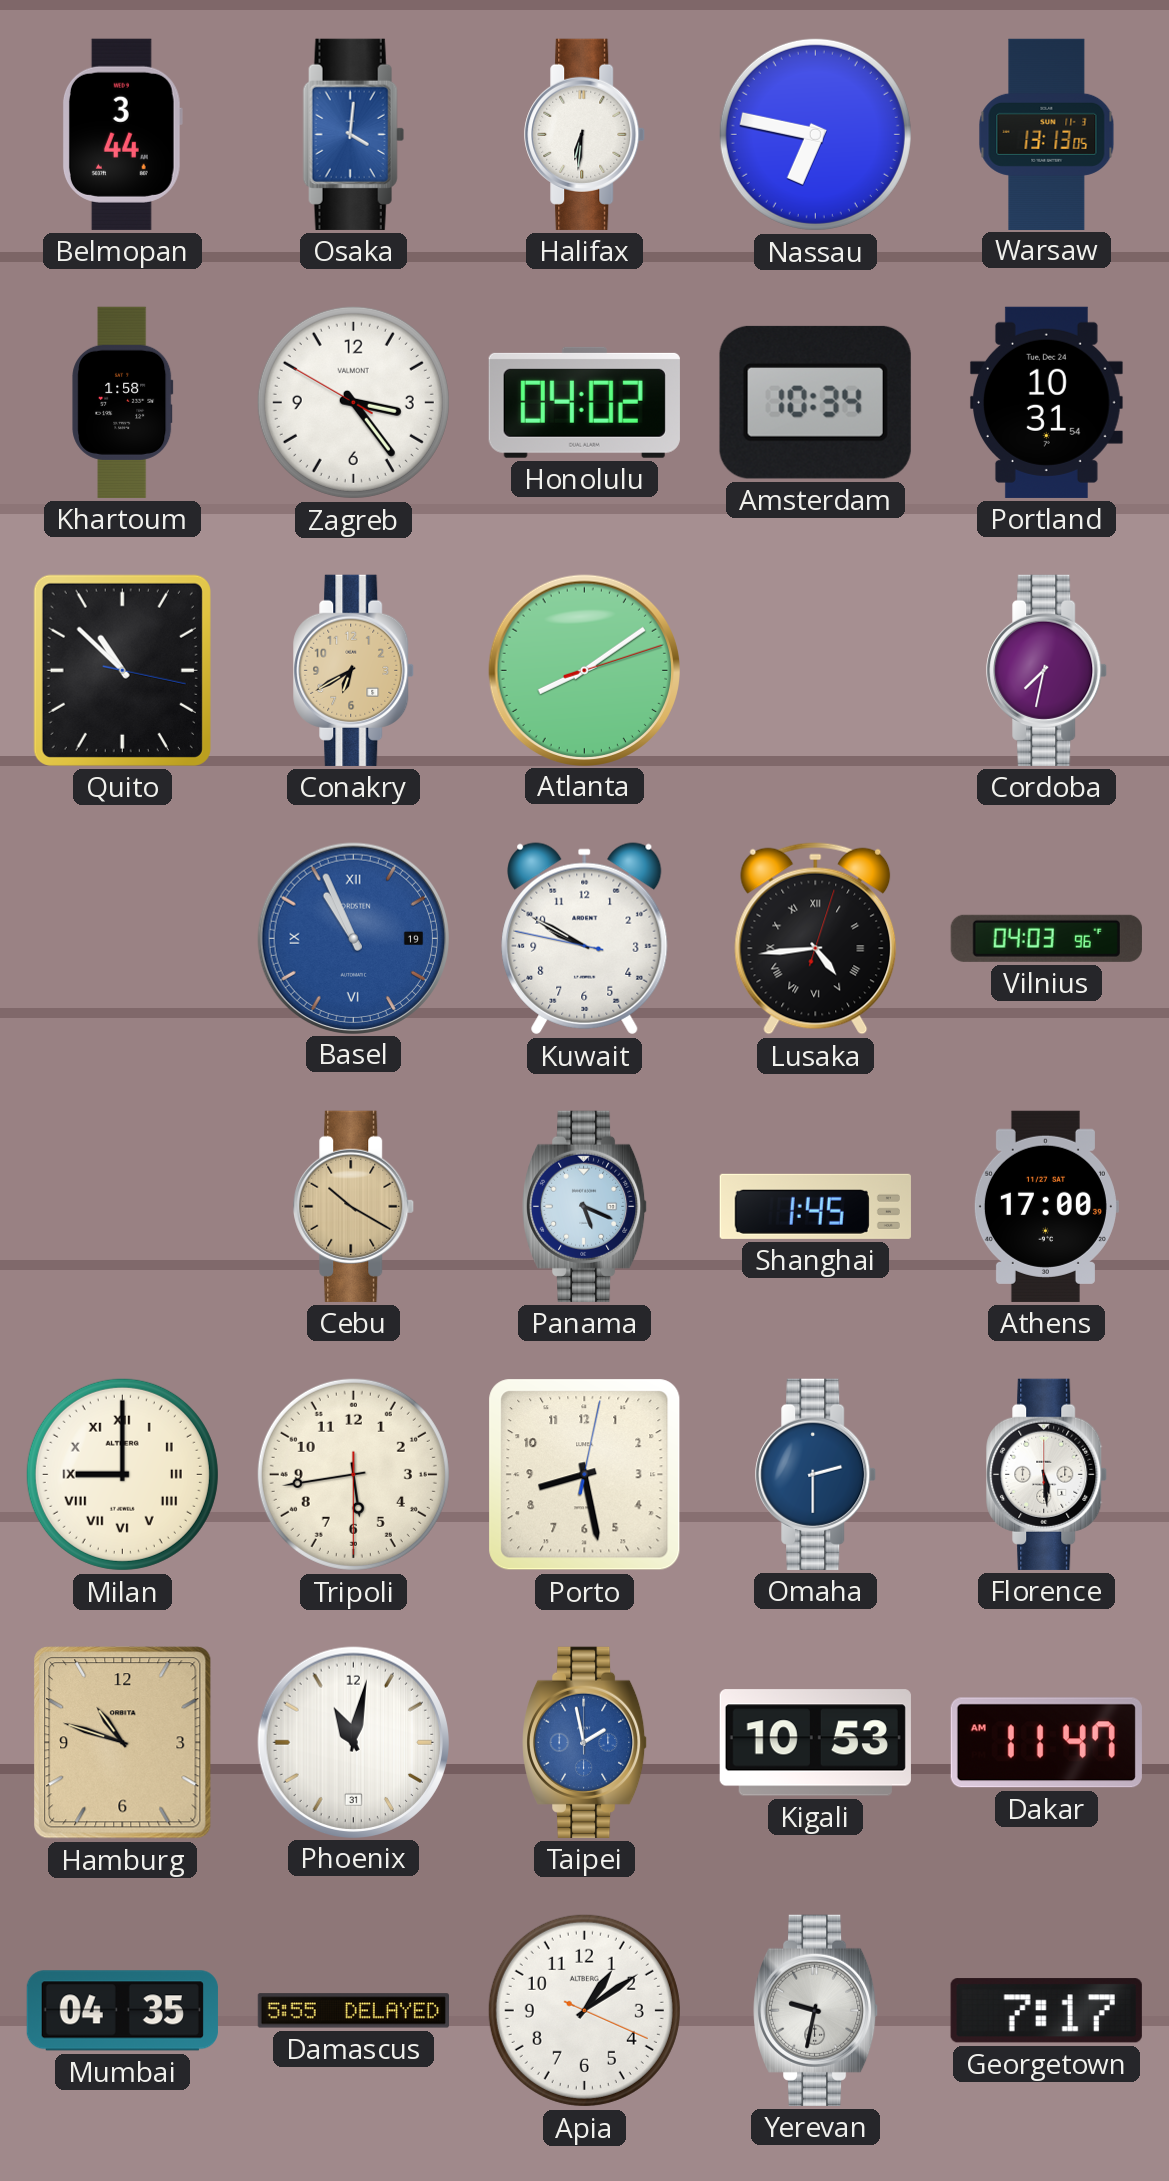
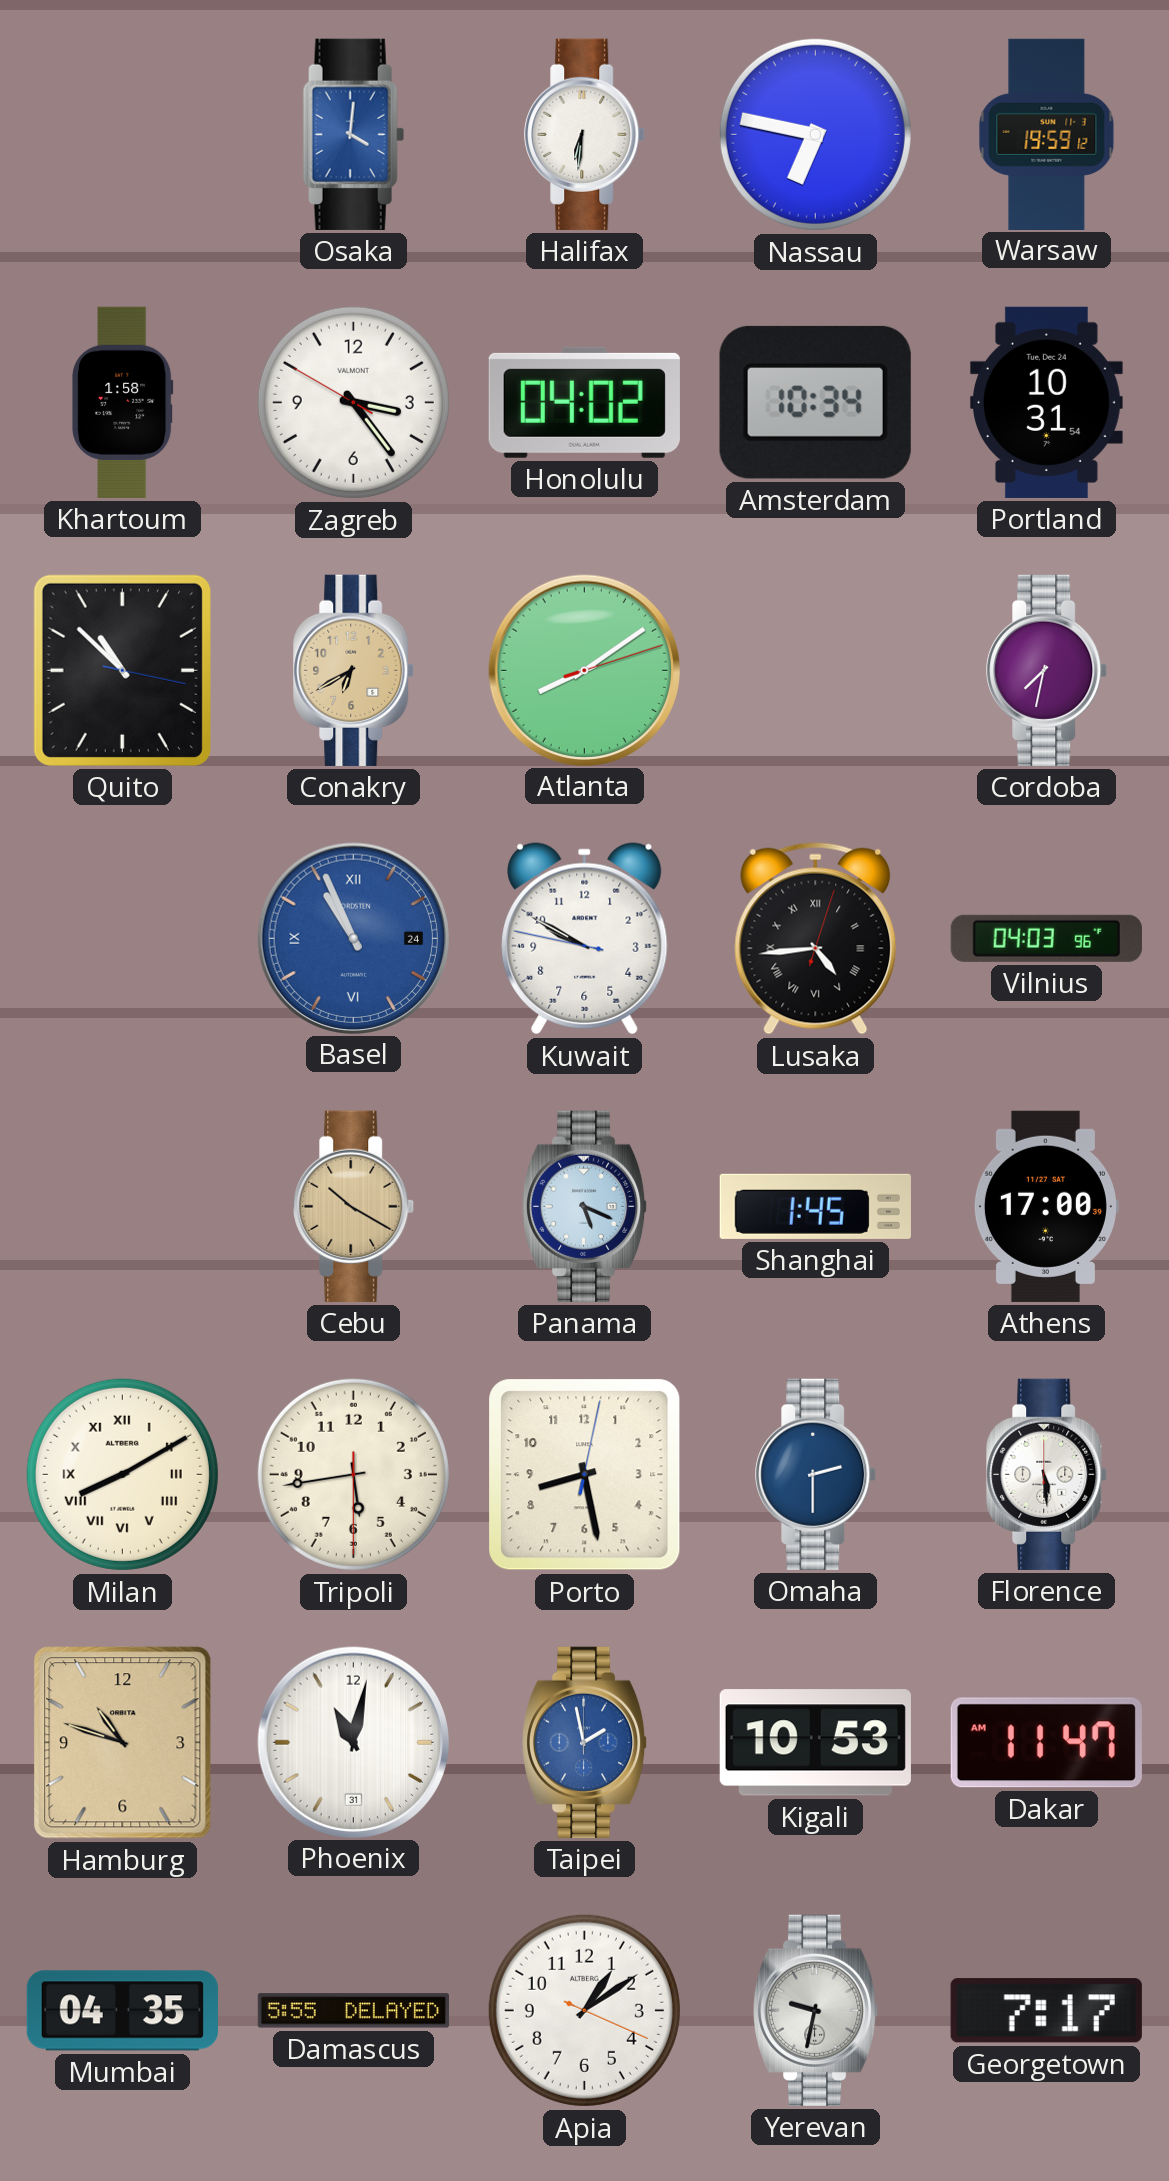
Belmopan: 3:44 -> none
Warsaw: 13:13 -> 19:59
Basel date: 19 -> 24
Milan: 9:00 -> 8:10
